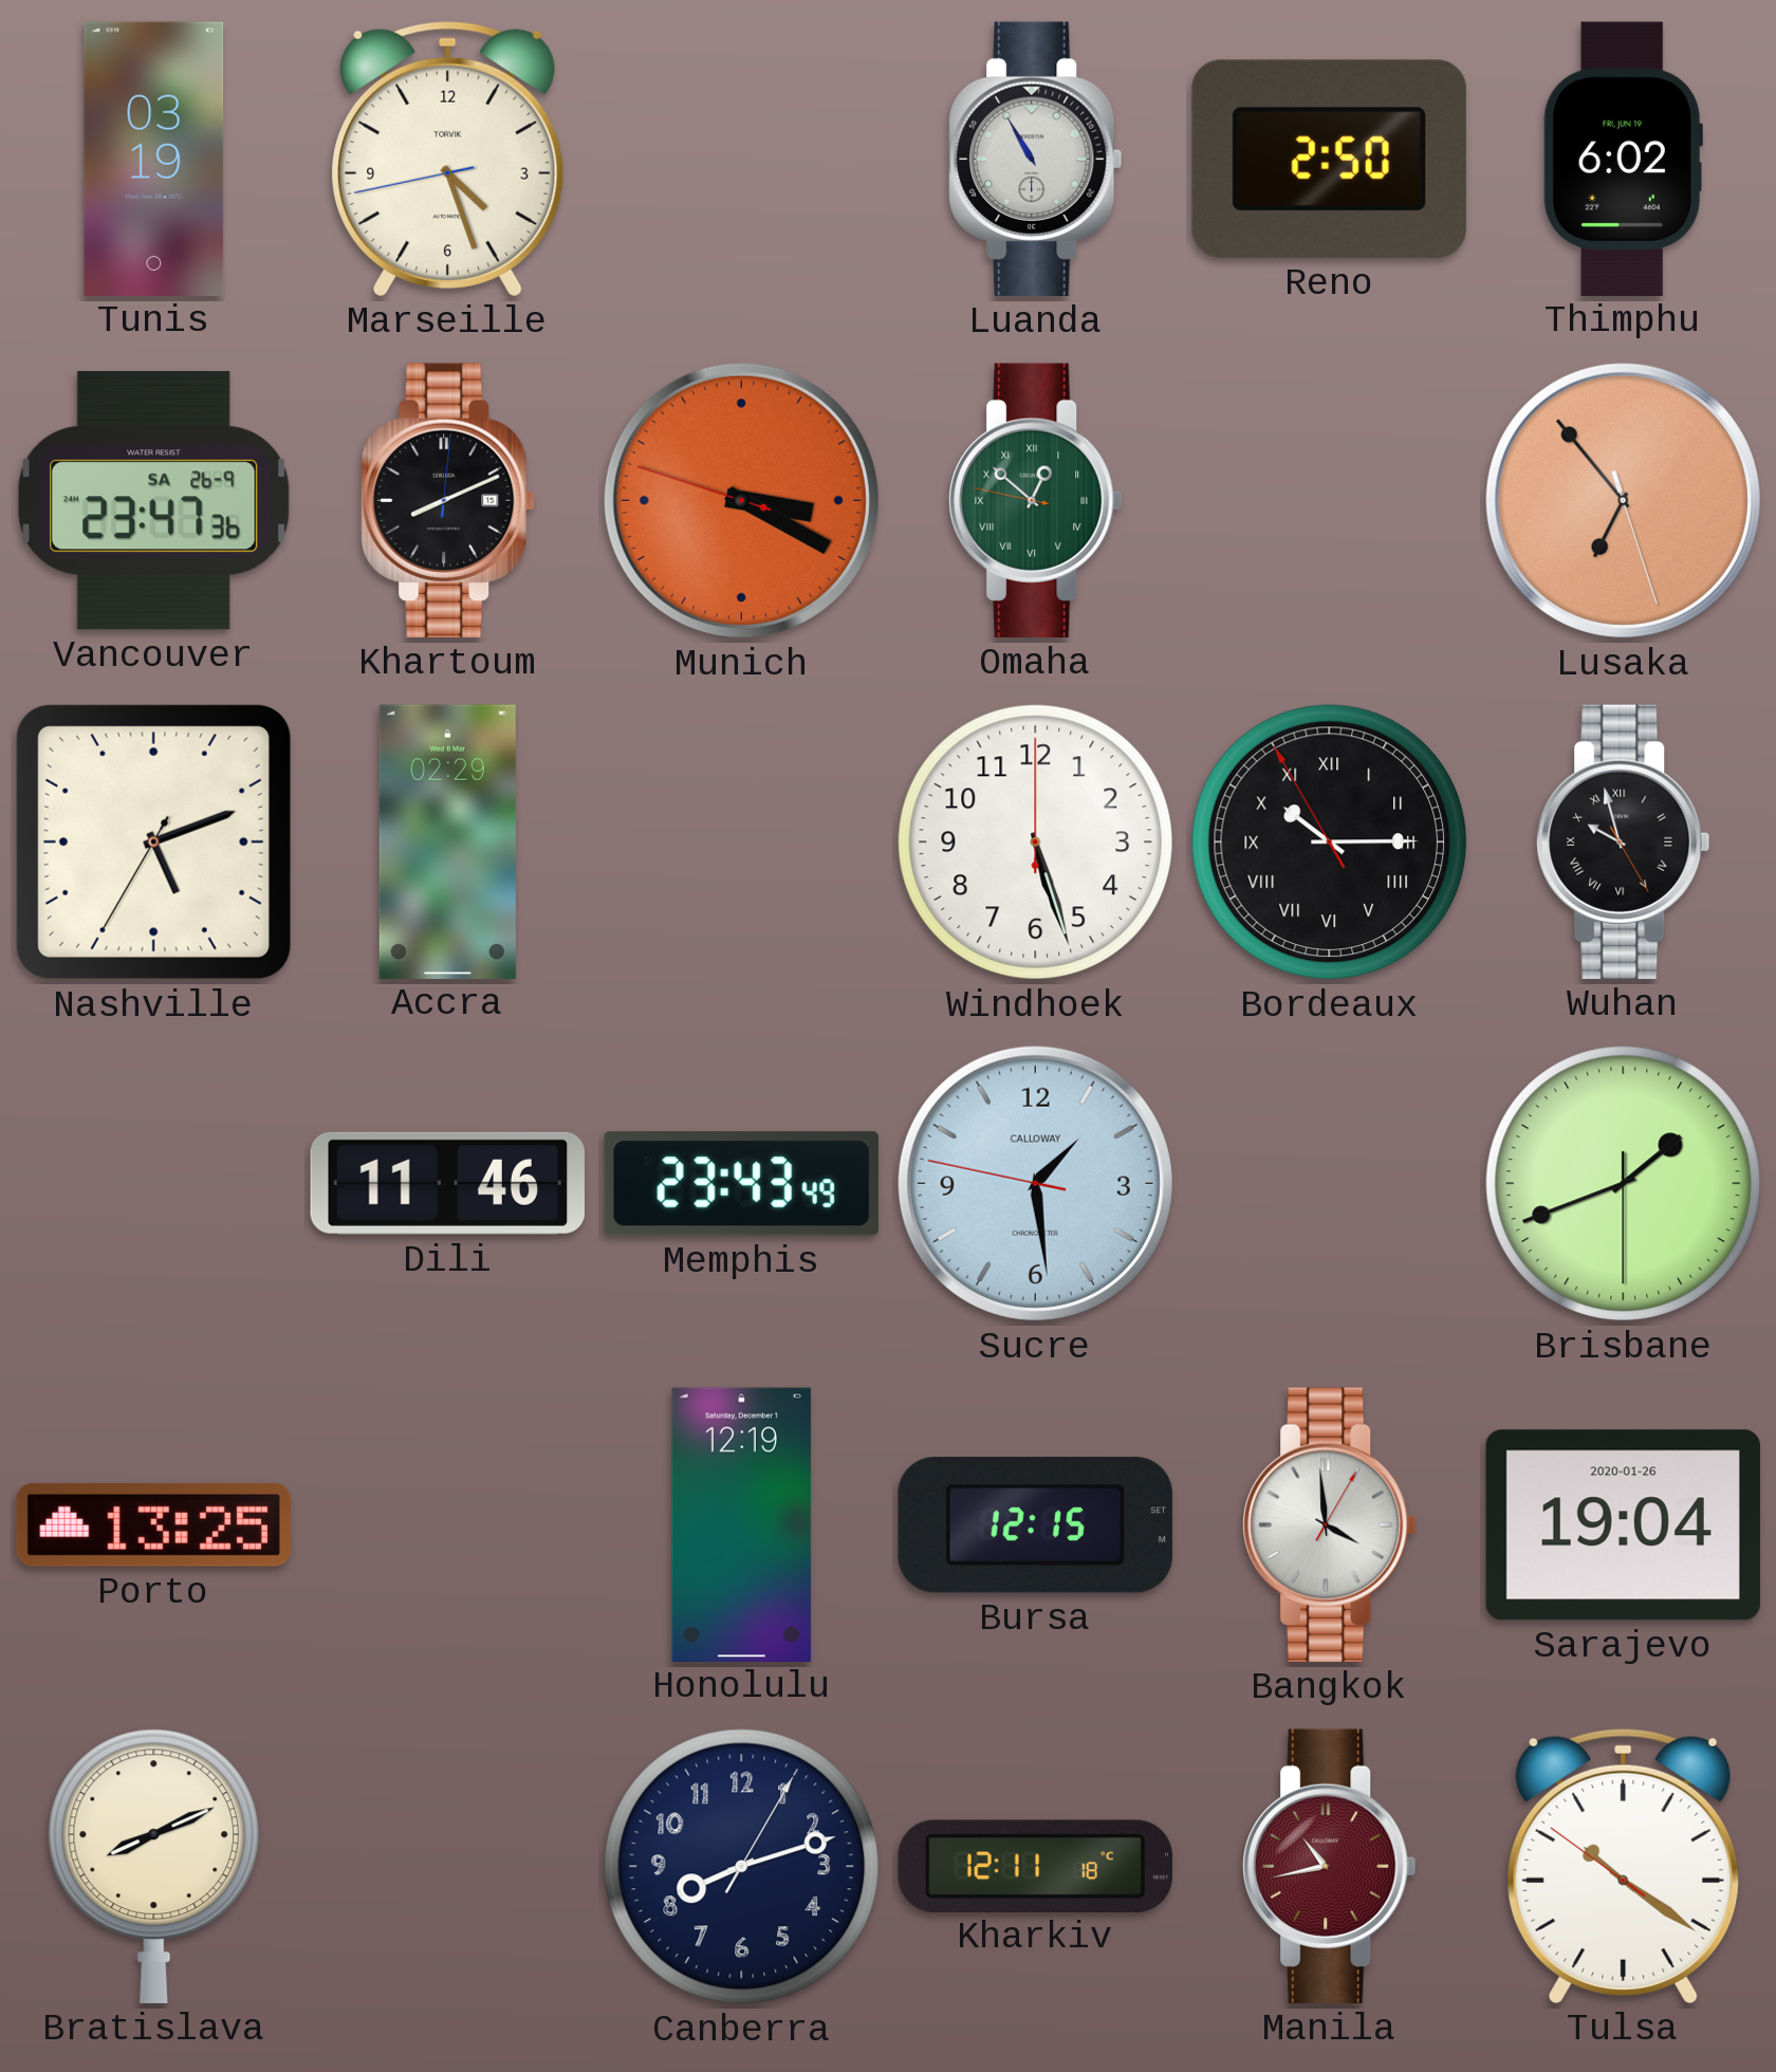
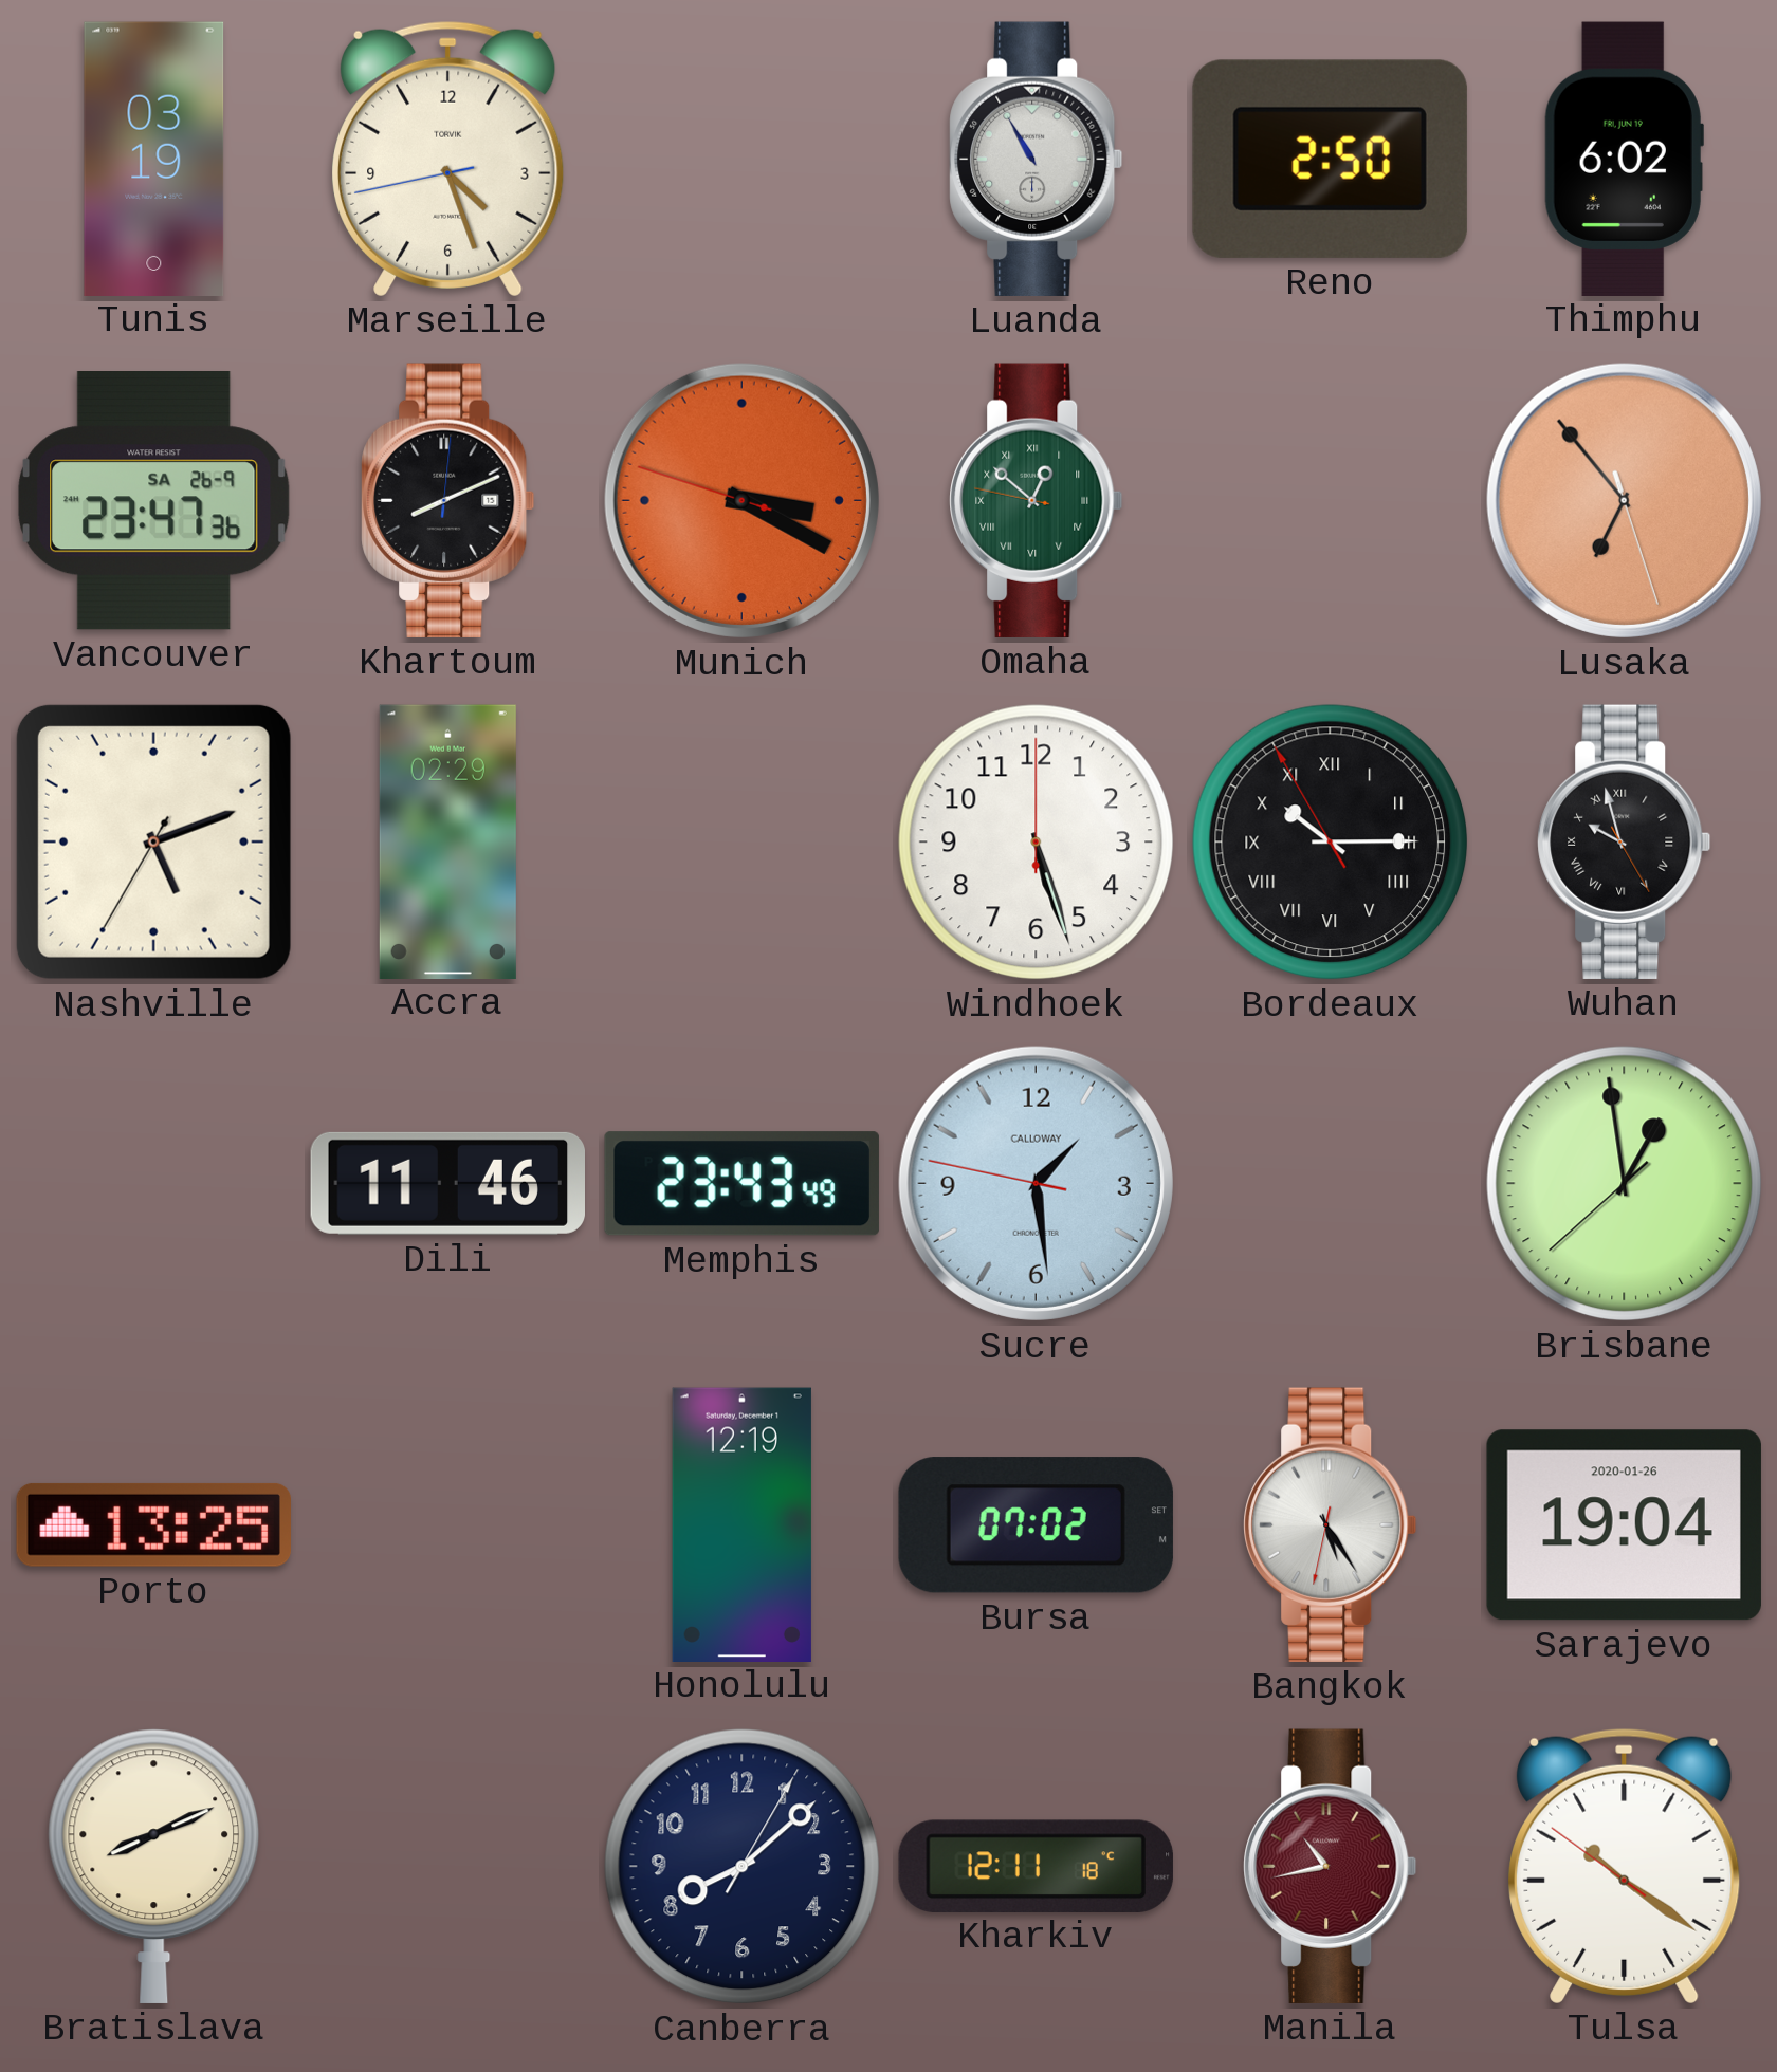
Brisbane: 1:41 -> 12:58
Bursa: 12:15 -> 07:02
Bangkok: 3:59 -> 5:24
Canberra: 8:12 -> 8:08
